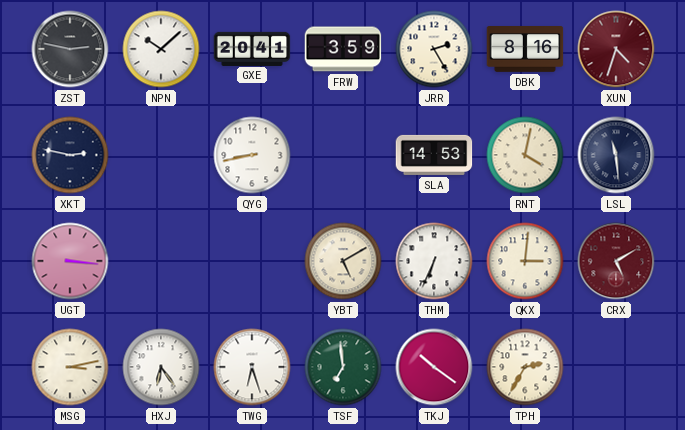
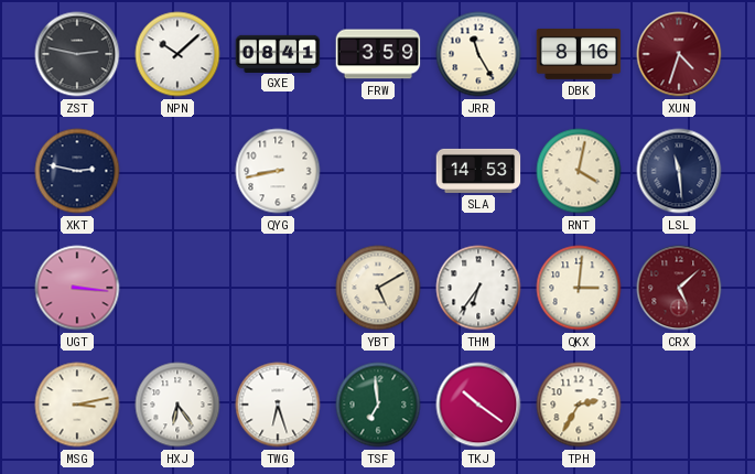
GXE: 20:41 -> 08:41
JRR: 2:25 -> 11:25
THM: 6:34 -> 6:36
CRX: 5:10 -> 5:08
